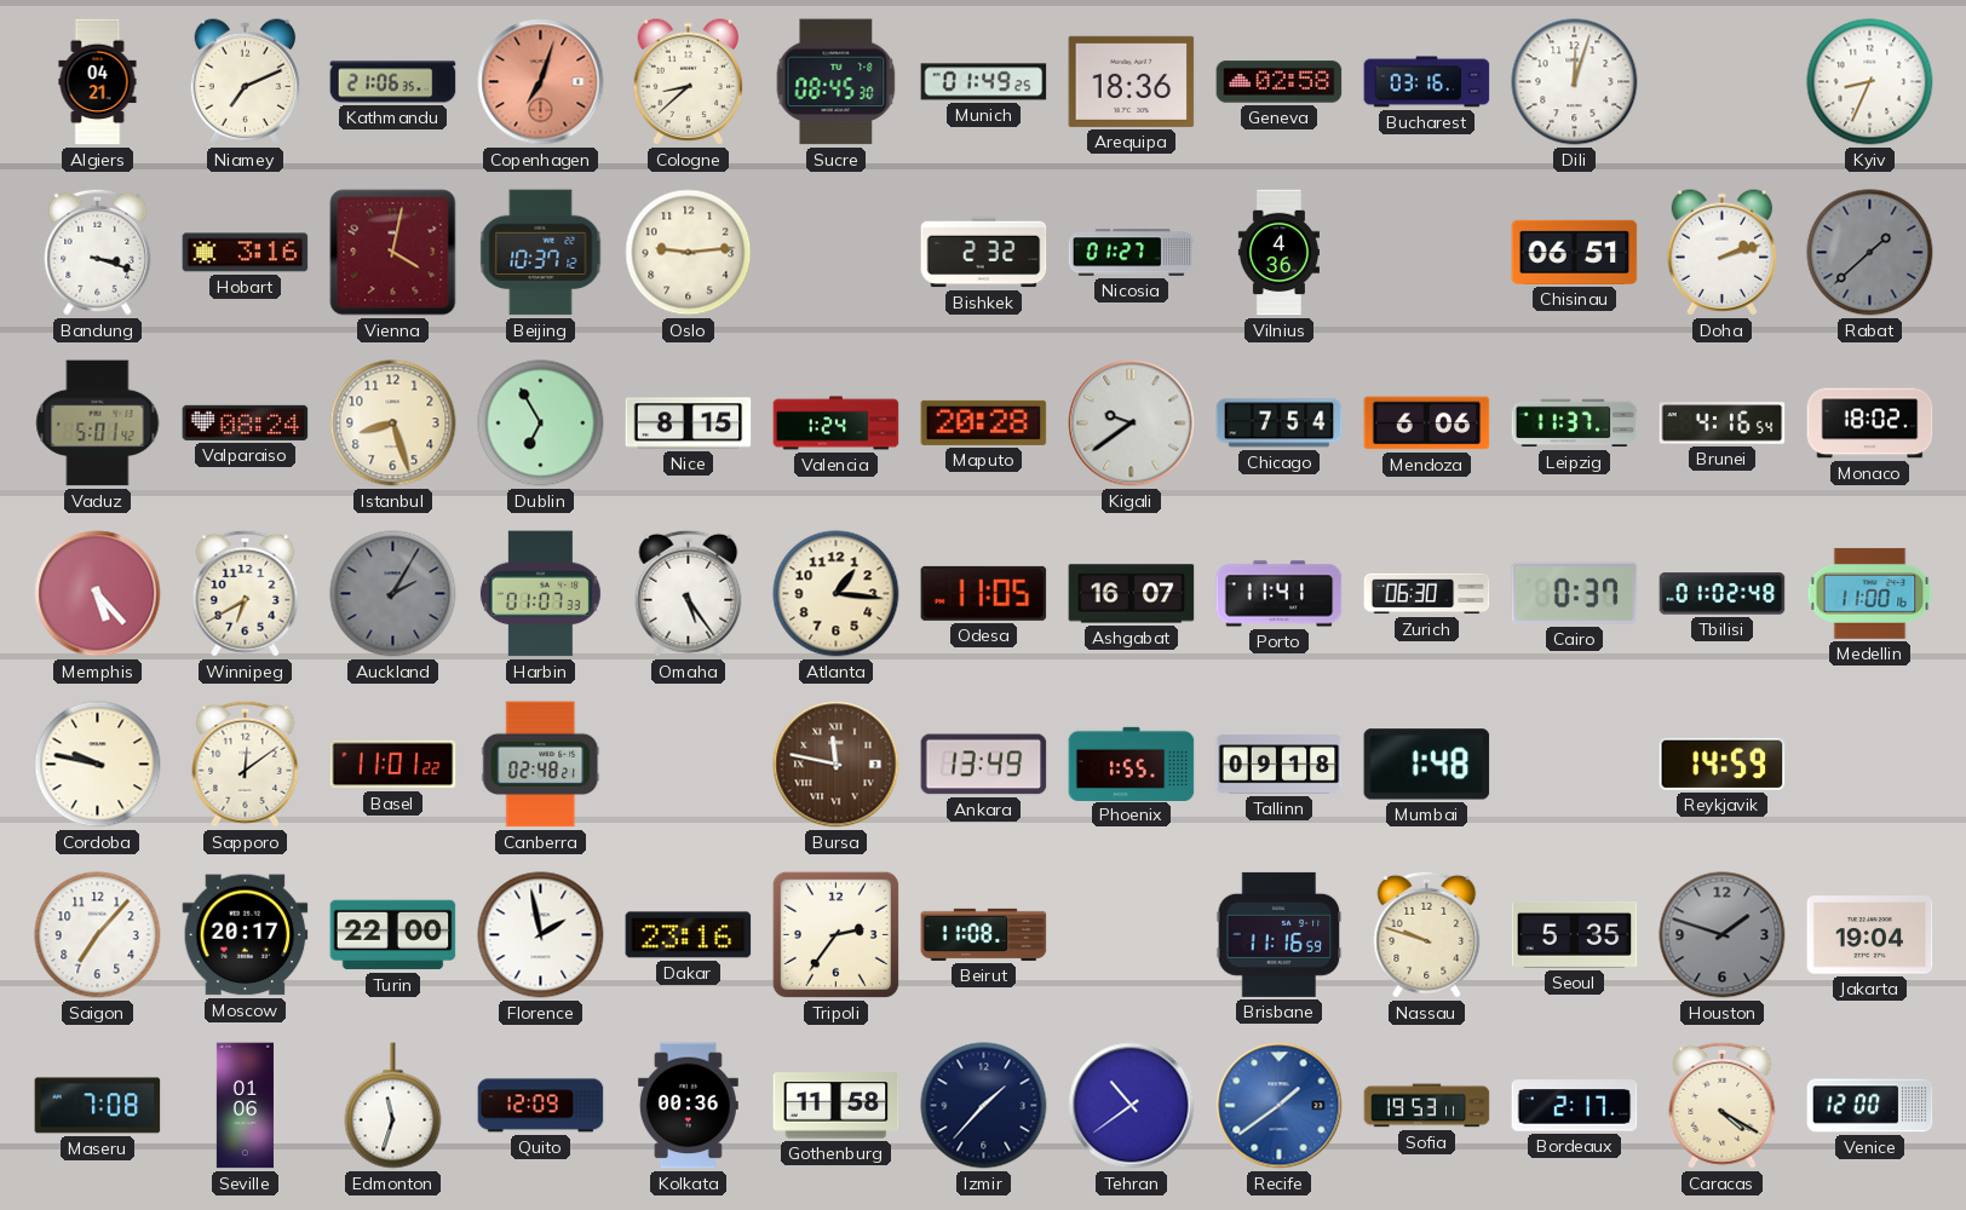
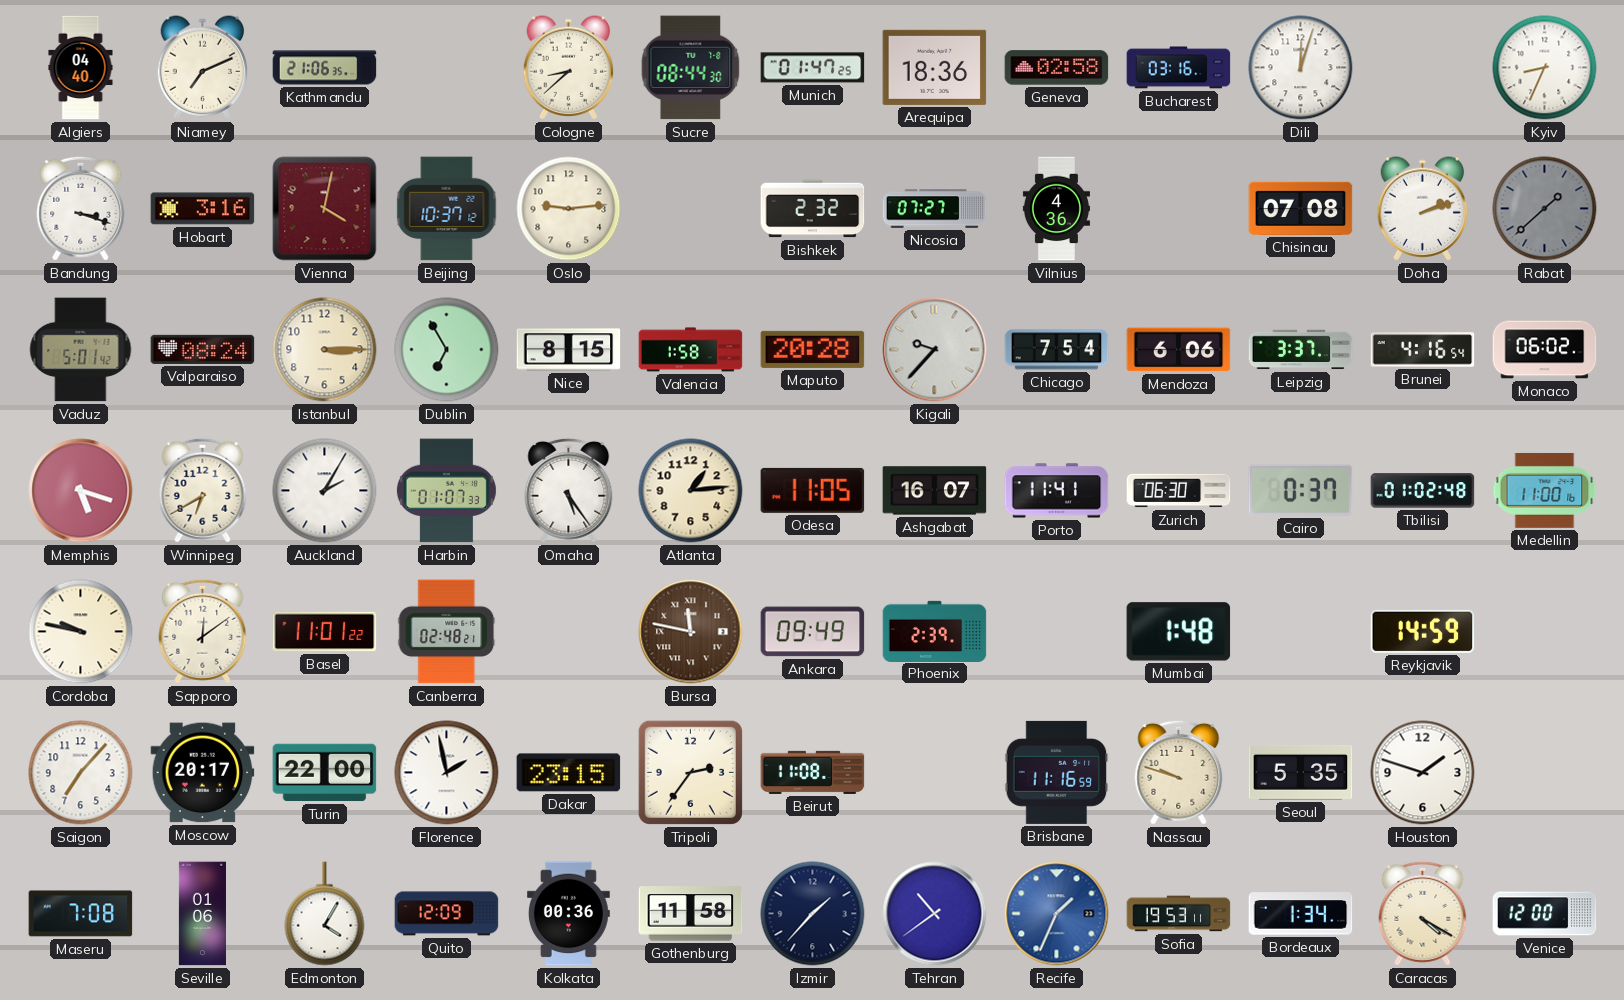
Algiers: 04:21 -> 04:40
Copenhagen: 7:03 -> none
Sucre: 08:45 -> 08:44
Munich: 01:49 -> 01:47
Nicosia: 01:27 -> 07:27
Chisinau: 06:51 -> 07:08
Istanbul: 8:27 -> 3:15
Valencia: 1:24 -> 1:58
Kigali: 9:39 -> 9:37
Leipzig: 11:37 -> 3:37
Monaco: 18:02 -> 06:02
Memphis: 5:23 -> 5:18
Auckland dial: grey -> white
Atlanta: 1:16 -> 1:14
Ankara: 13:49 -> 09:49
Phoenix: 1:55 -> 2:39
Tallinn: 09:18 -> none
Dakar: 23:16 -> 23:15
Houston dial: grey -> white
Jakarta: 19:04 -> none
Edmonton: 11:33 -> 4:05
Recife: 1:39 -> 1:34
Bordeaux: 2:17 -> 1:34
